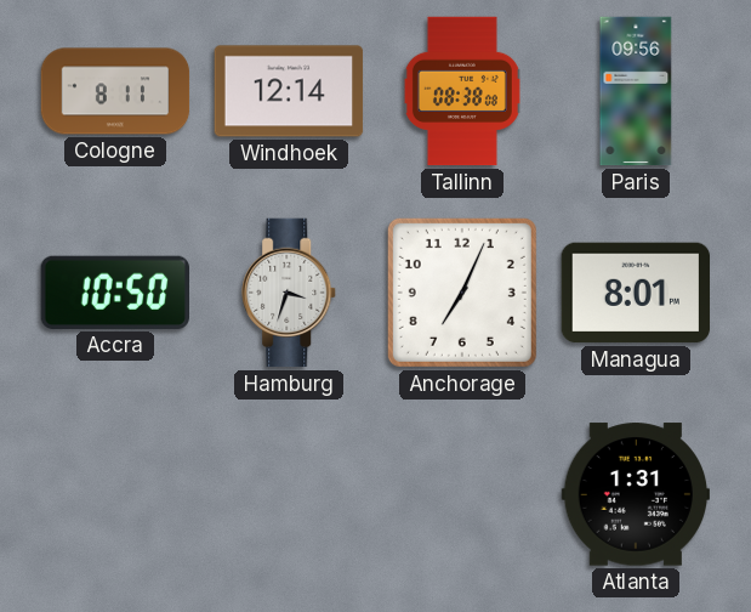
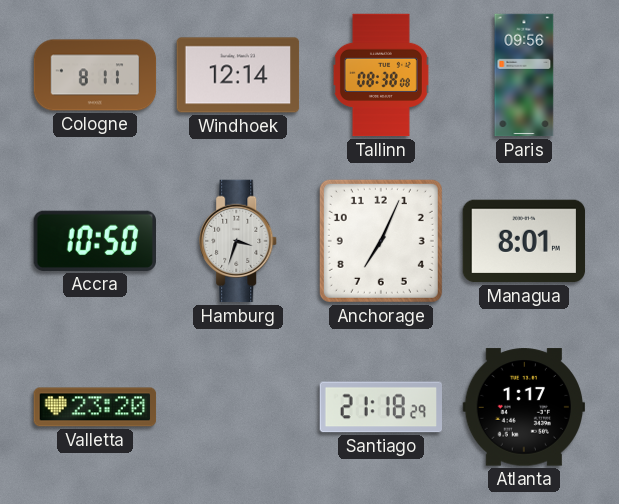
Valletta: none -> 23:20
Santiago: none -> 21:18
Atlanta: 1:31 -> 1:17
